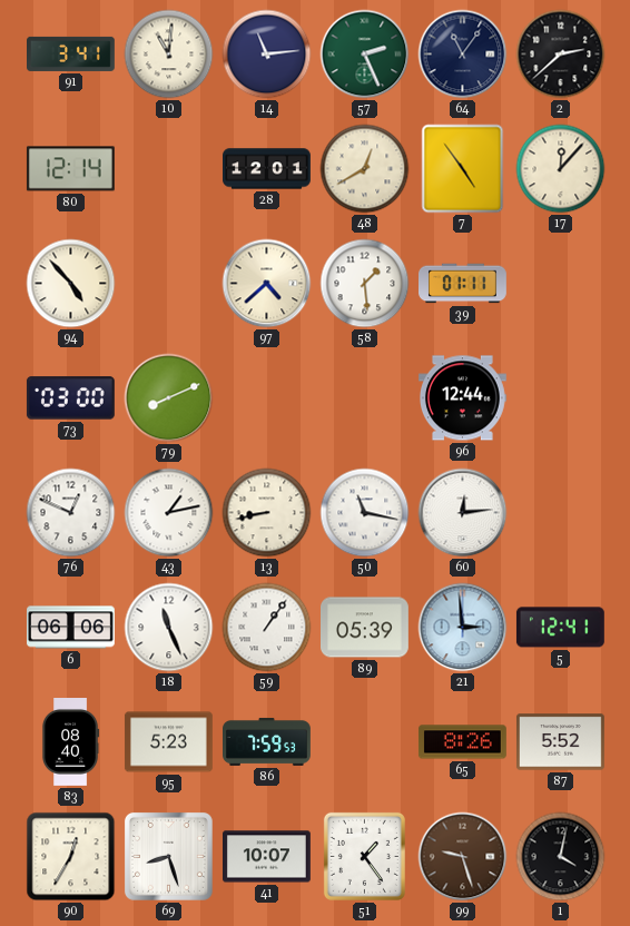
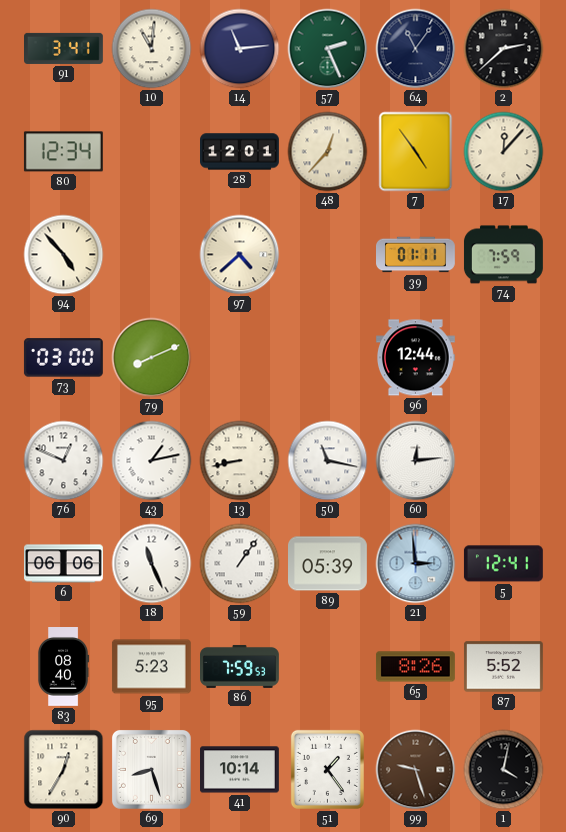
80: 12:14 -> 12:34
48: 12:40 -> 12:37
58: 1:29 -> none
74: none -> 7:59
41: 10:07 -> 10:14
